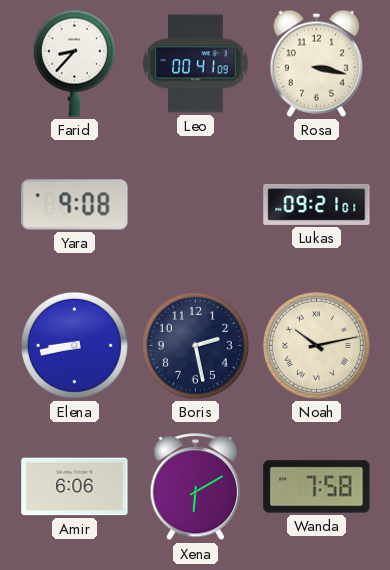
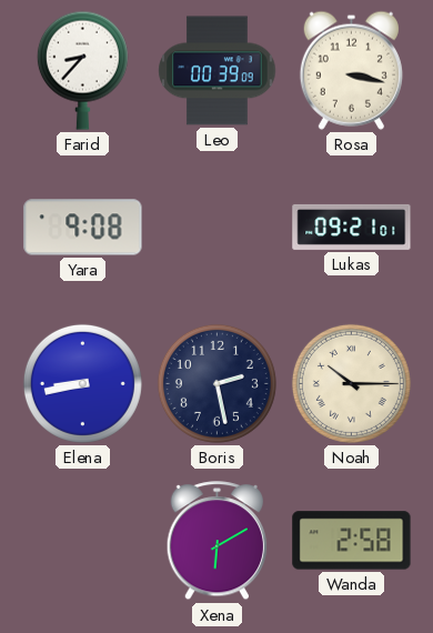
Leo: 00:41 -> 00:39
Noah: 10:13 -> 10:15
Amir: 6:06 -> none
Wanda: 7:58 -> 2:58
